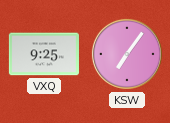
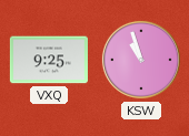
KSW: 7:06 -> 10:57
